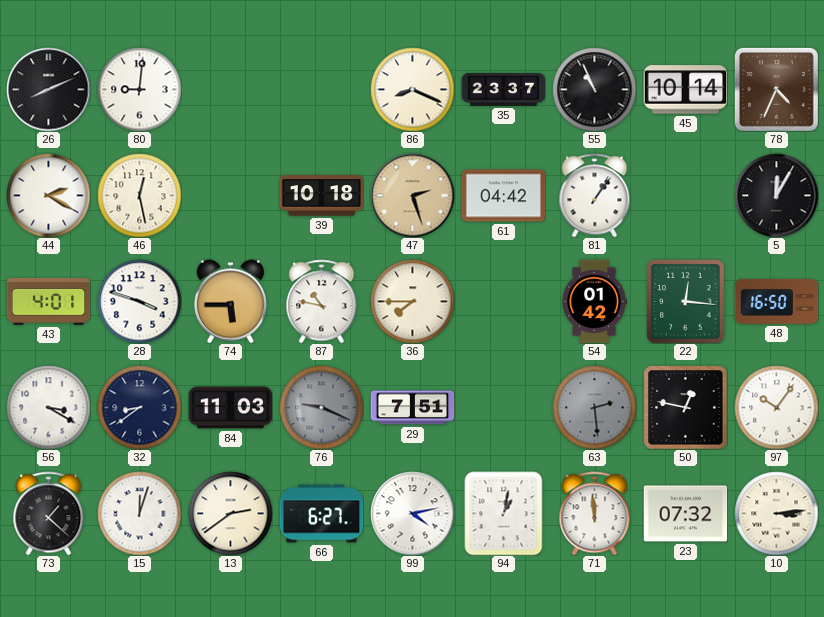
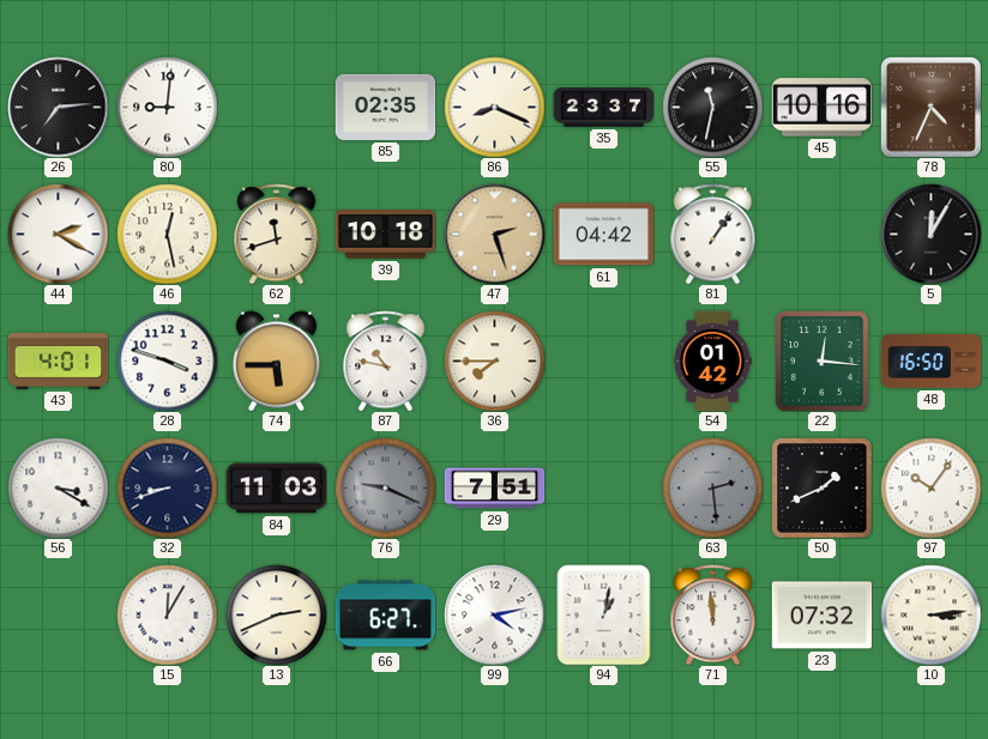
26: 8:11 -> 7:14
85: none -> 02:35
55: 10:56 -> 11:32
45: 10:14 -> 10:16
62: none -> 11:42
32: 8:39 -> 8:42
50: 12:47 -> 1:41
73: 1:22 -> none
15: 12:03 -> 12:05
13: 2:39 -> 2:41
